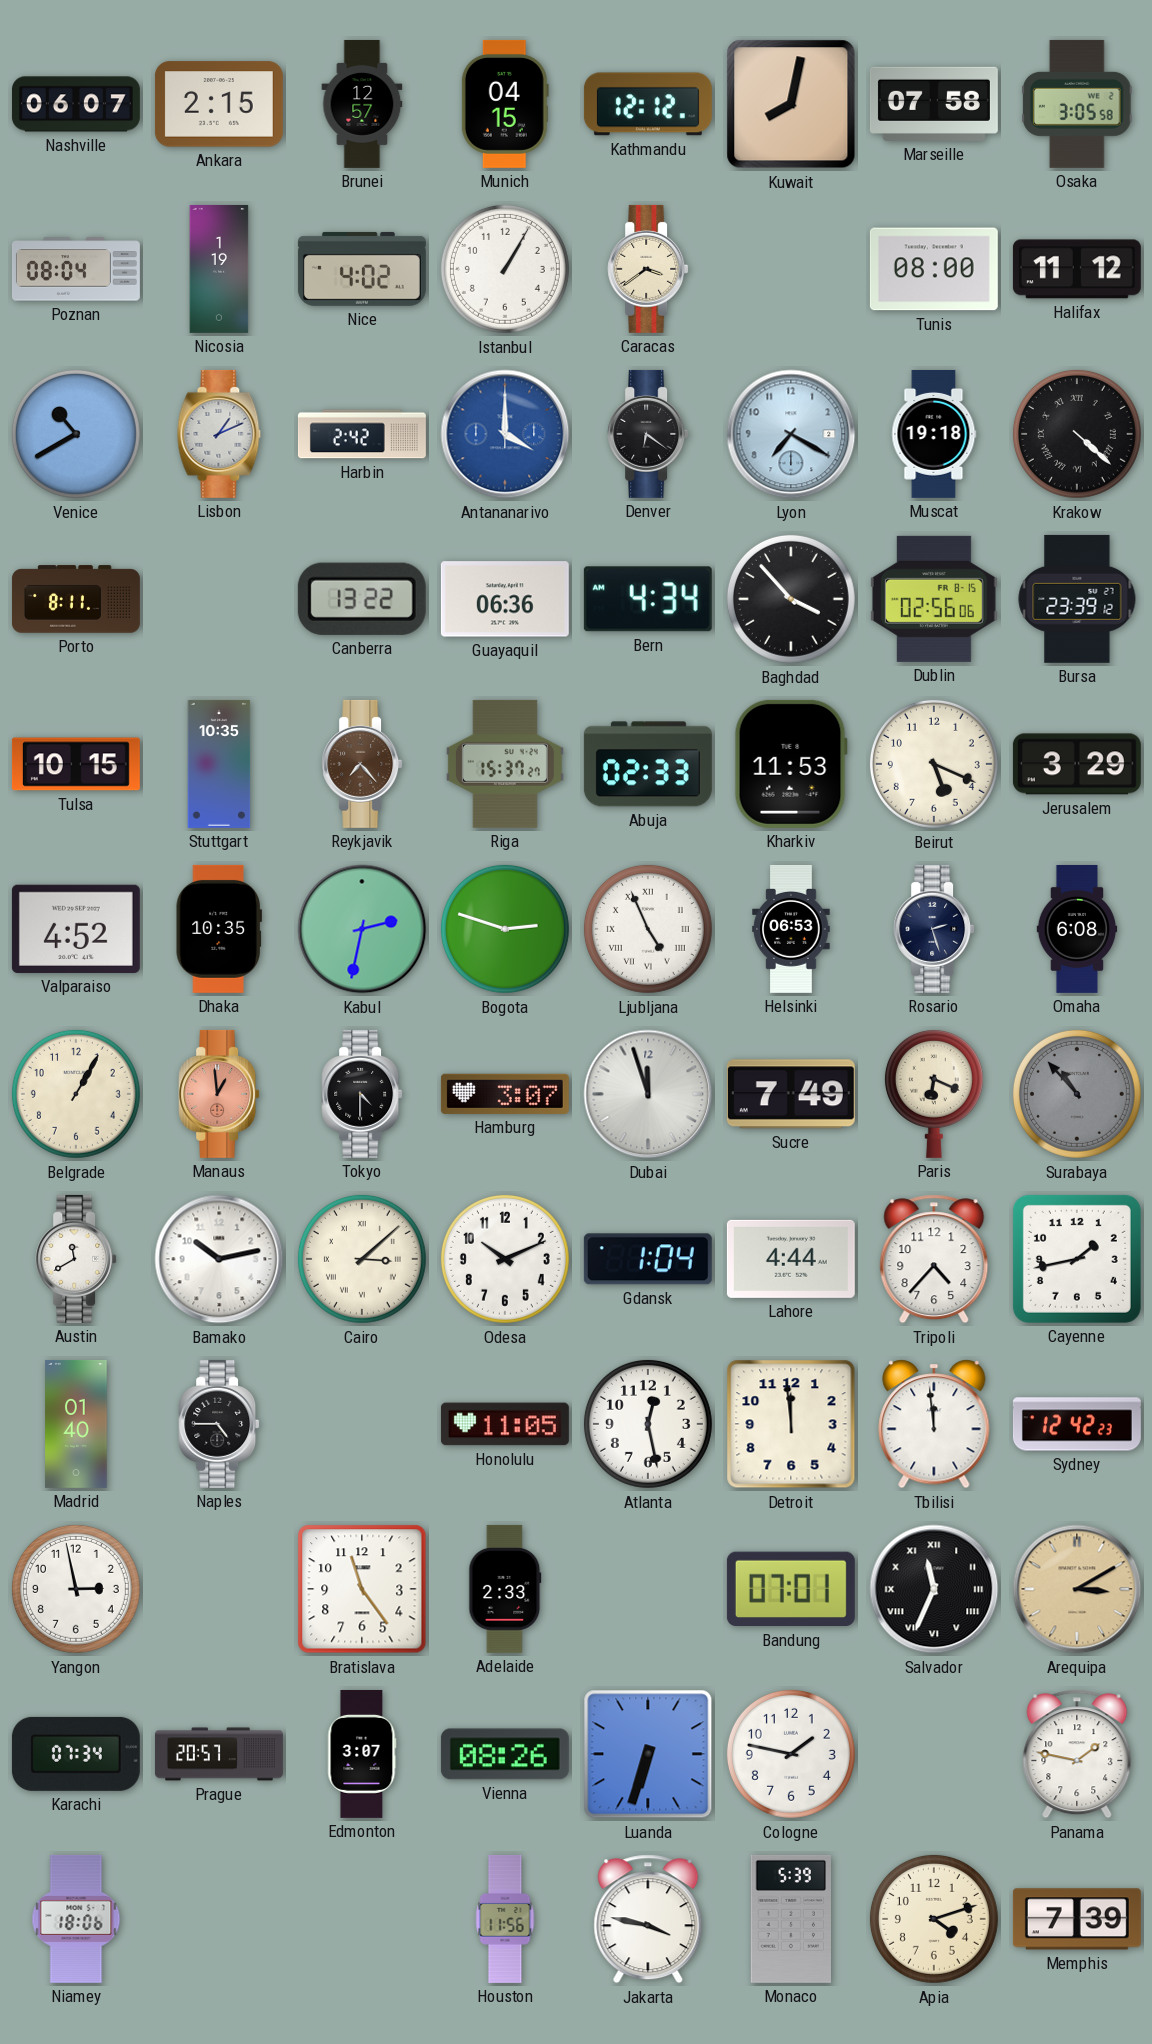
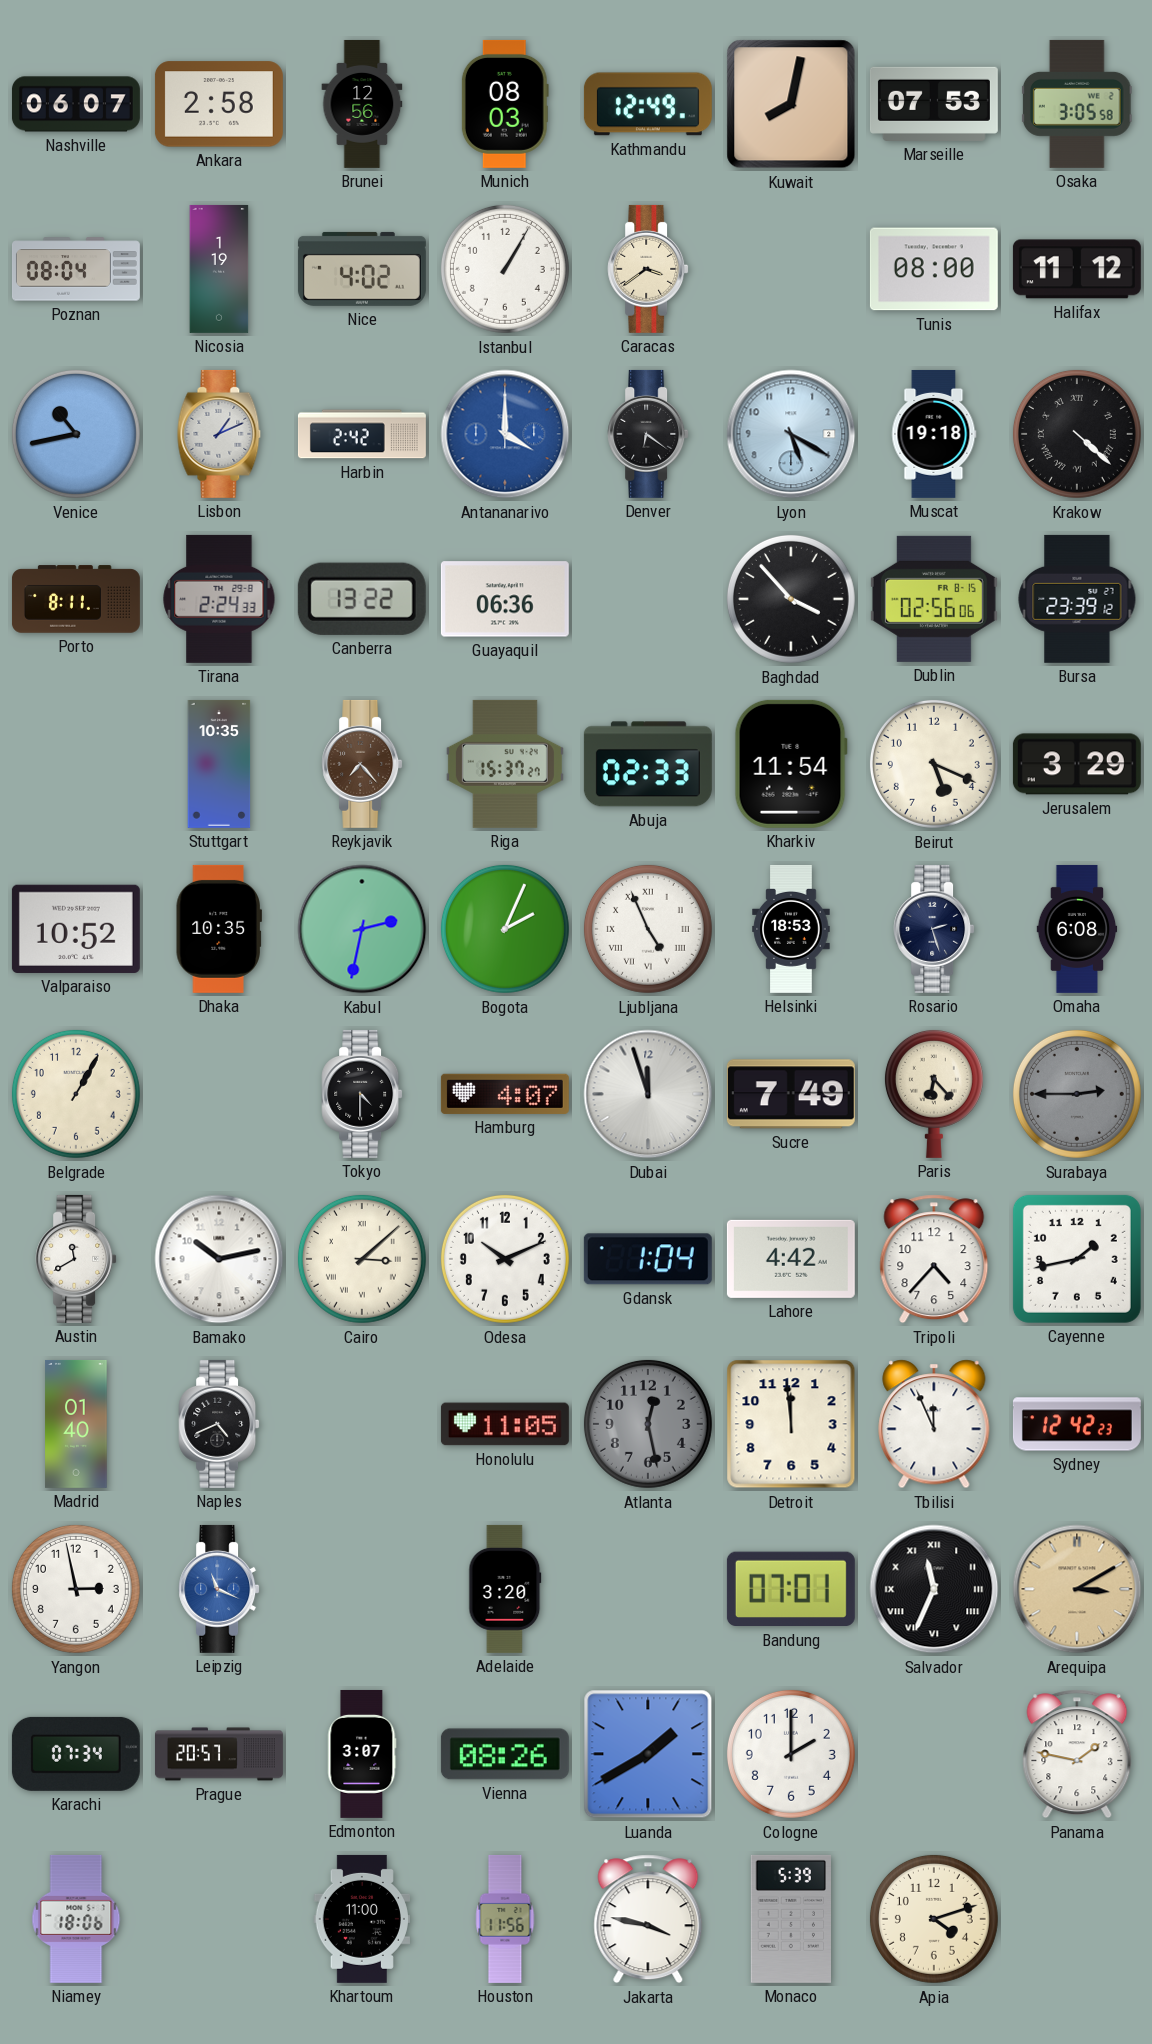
Ankara: 2:15 -> 2:58
Brunei: 12:57 -> 12:56
Munich: 04:15 -> 08:03
Kathmandu: 12:12 -> 12:49
Marseille: 07:58 -> 07:53
Venice: 10:40 -> 10:43
Lyon: 7:20 -> 5:20
Tirana: none -> 2:24
Bern: 4:34 -> none
Tulsa: 10:15 -> none
Kharkiv: 11:53 -> 11:54
Valparaiso: 4:52 -> 10:52
Bogota: 2:48 -> 2:04
Helsinki: 06:53 -> 18:53
Manaus: 12:59 -> none
Hamburg: 3:07 -> 4:07
Paris: 6:19 -> 6:23
Surabaya: 10:53 -> 2:45
Lahore: 4:44 -> 4:42
Naples: 4:45 -> 4:41
Atlanta dial: white -> grey
Tbilisi: 11:59 -> 11:56
Leipzig: none -> 11:19
Bratislava: 11:24 -> none
Adelaide: 2:33 -> 3:20
Luanda: 6:33 -> 1:40
Cologne: 1:47 -> 2:00
Khartoum: none -> 11:00
Memphis: 7:39 -> none
